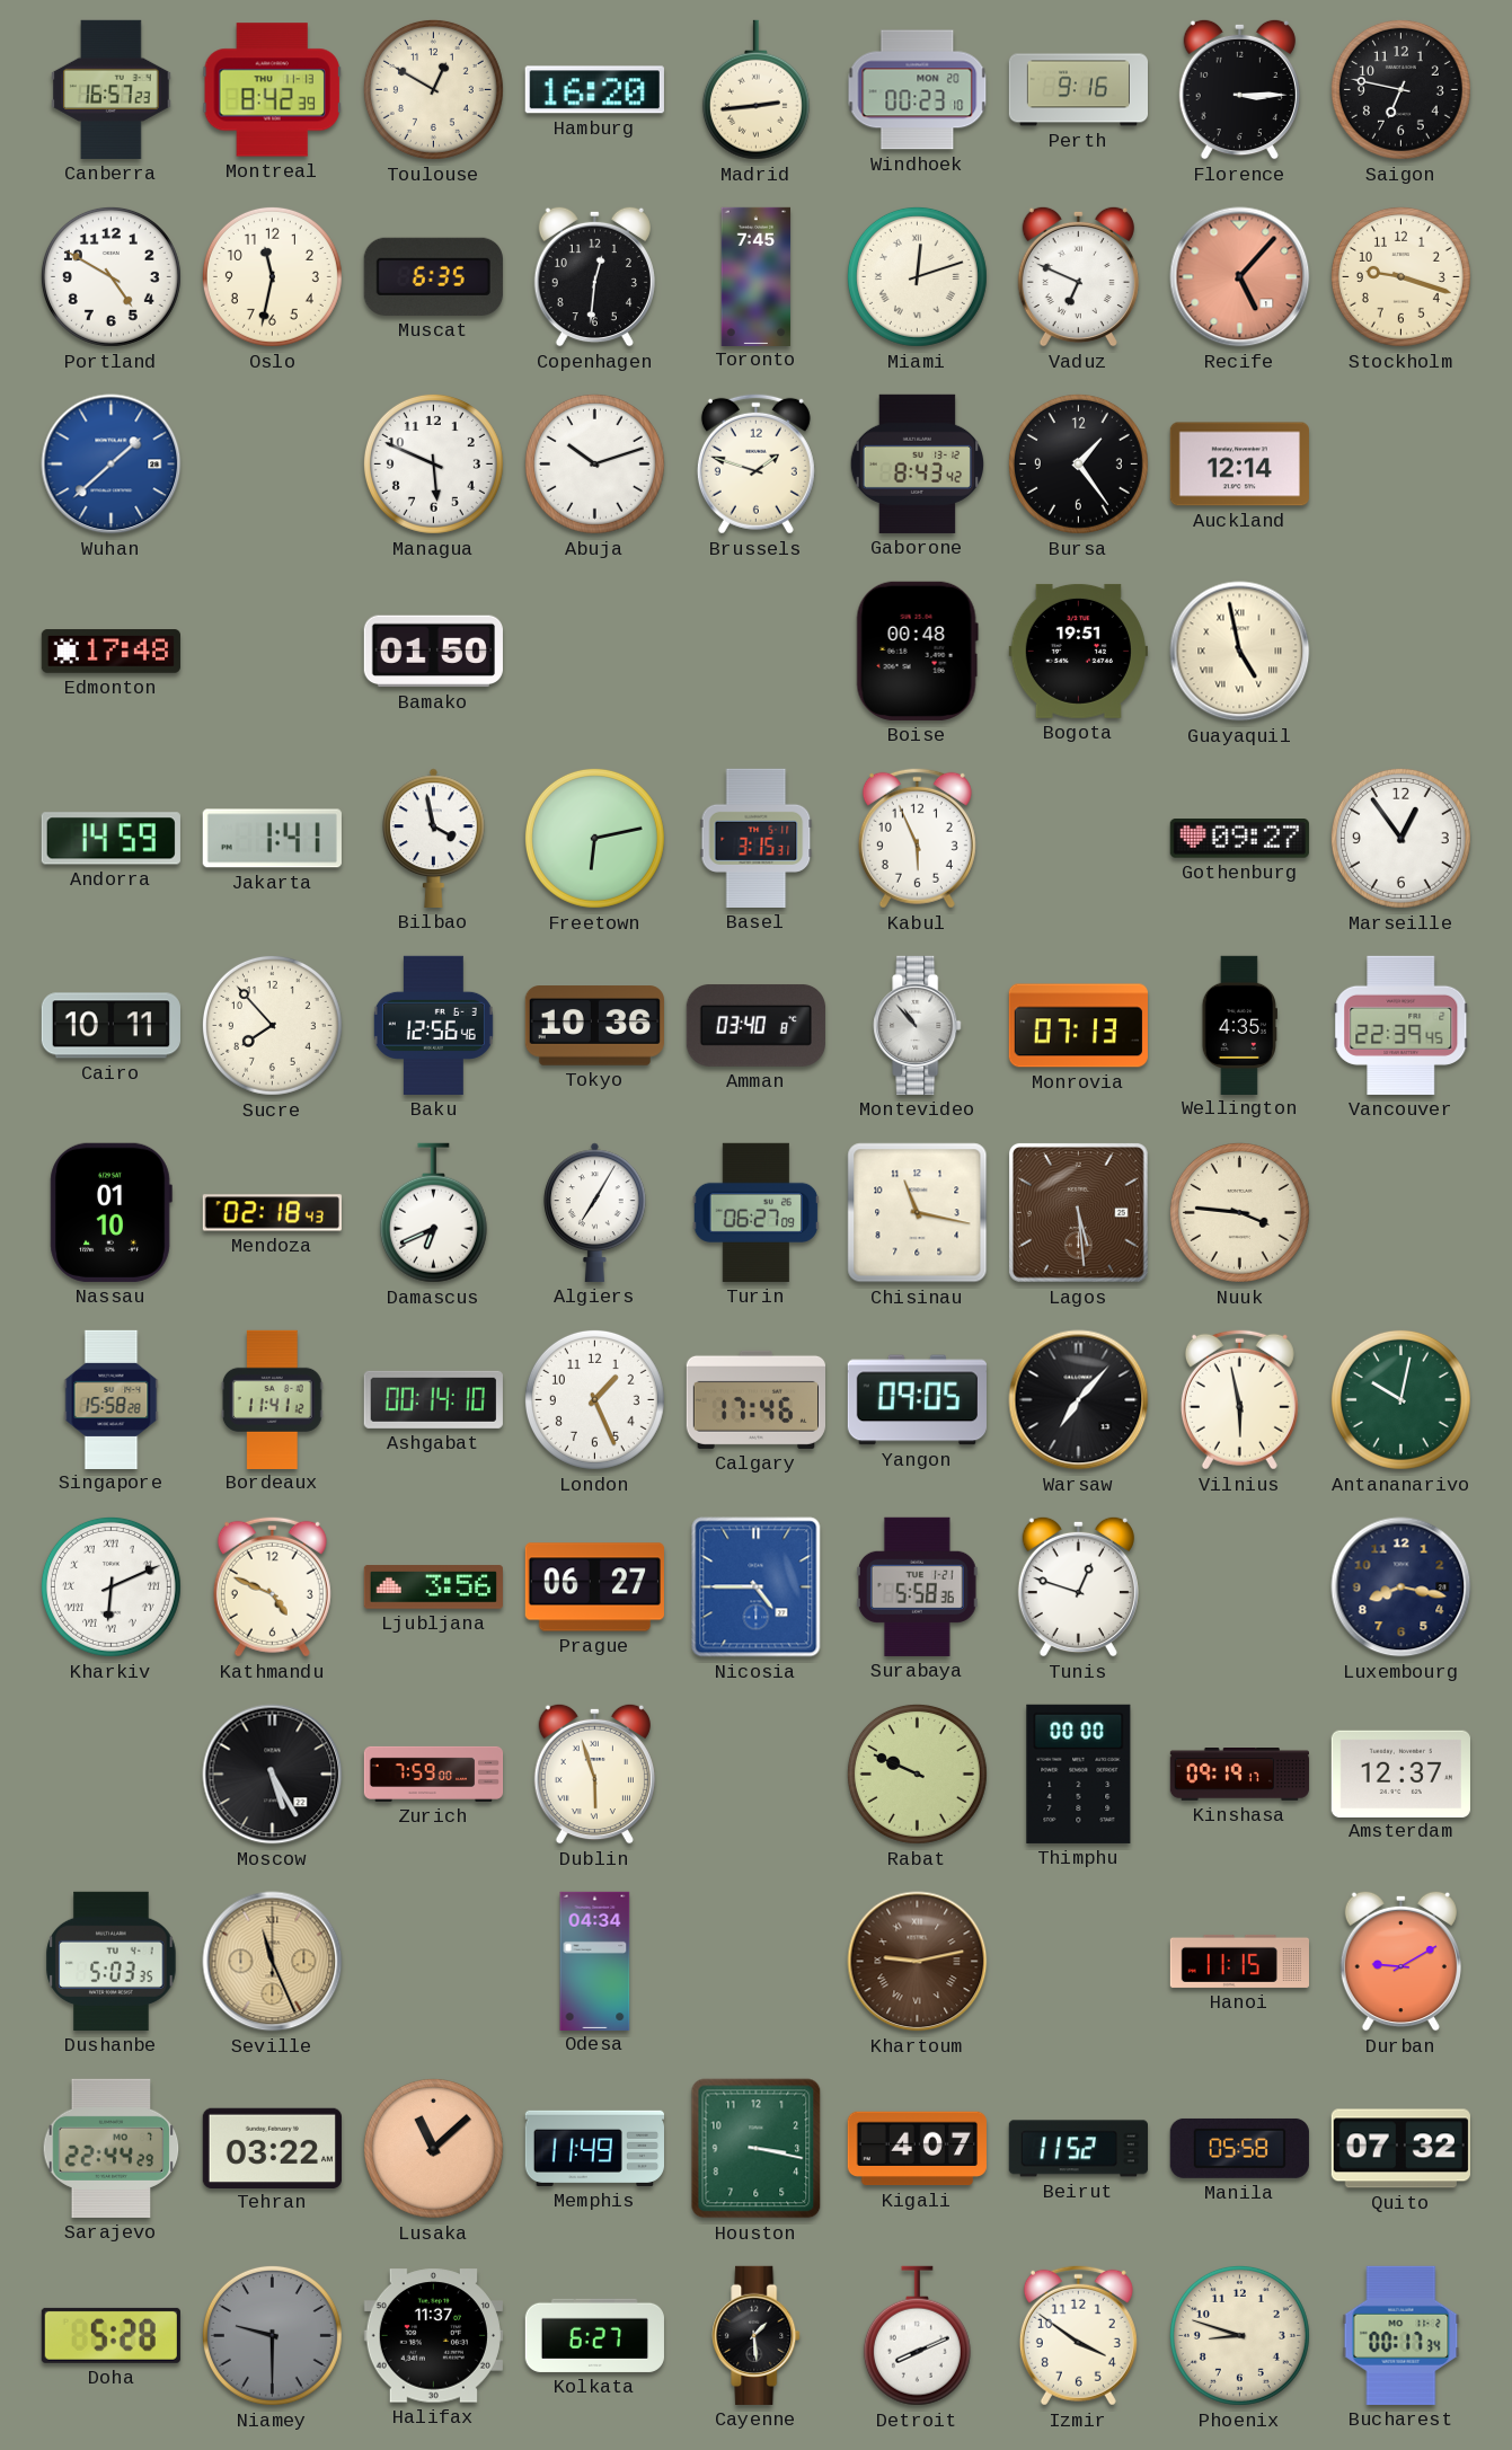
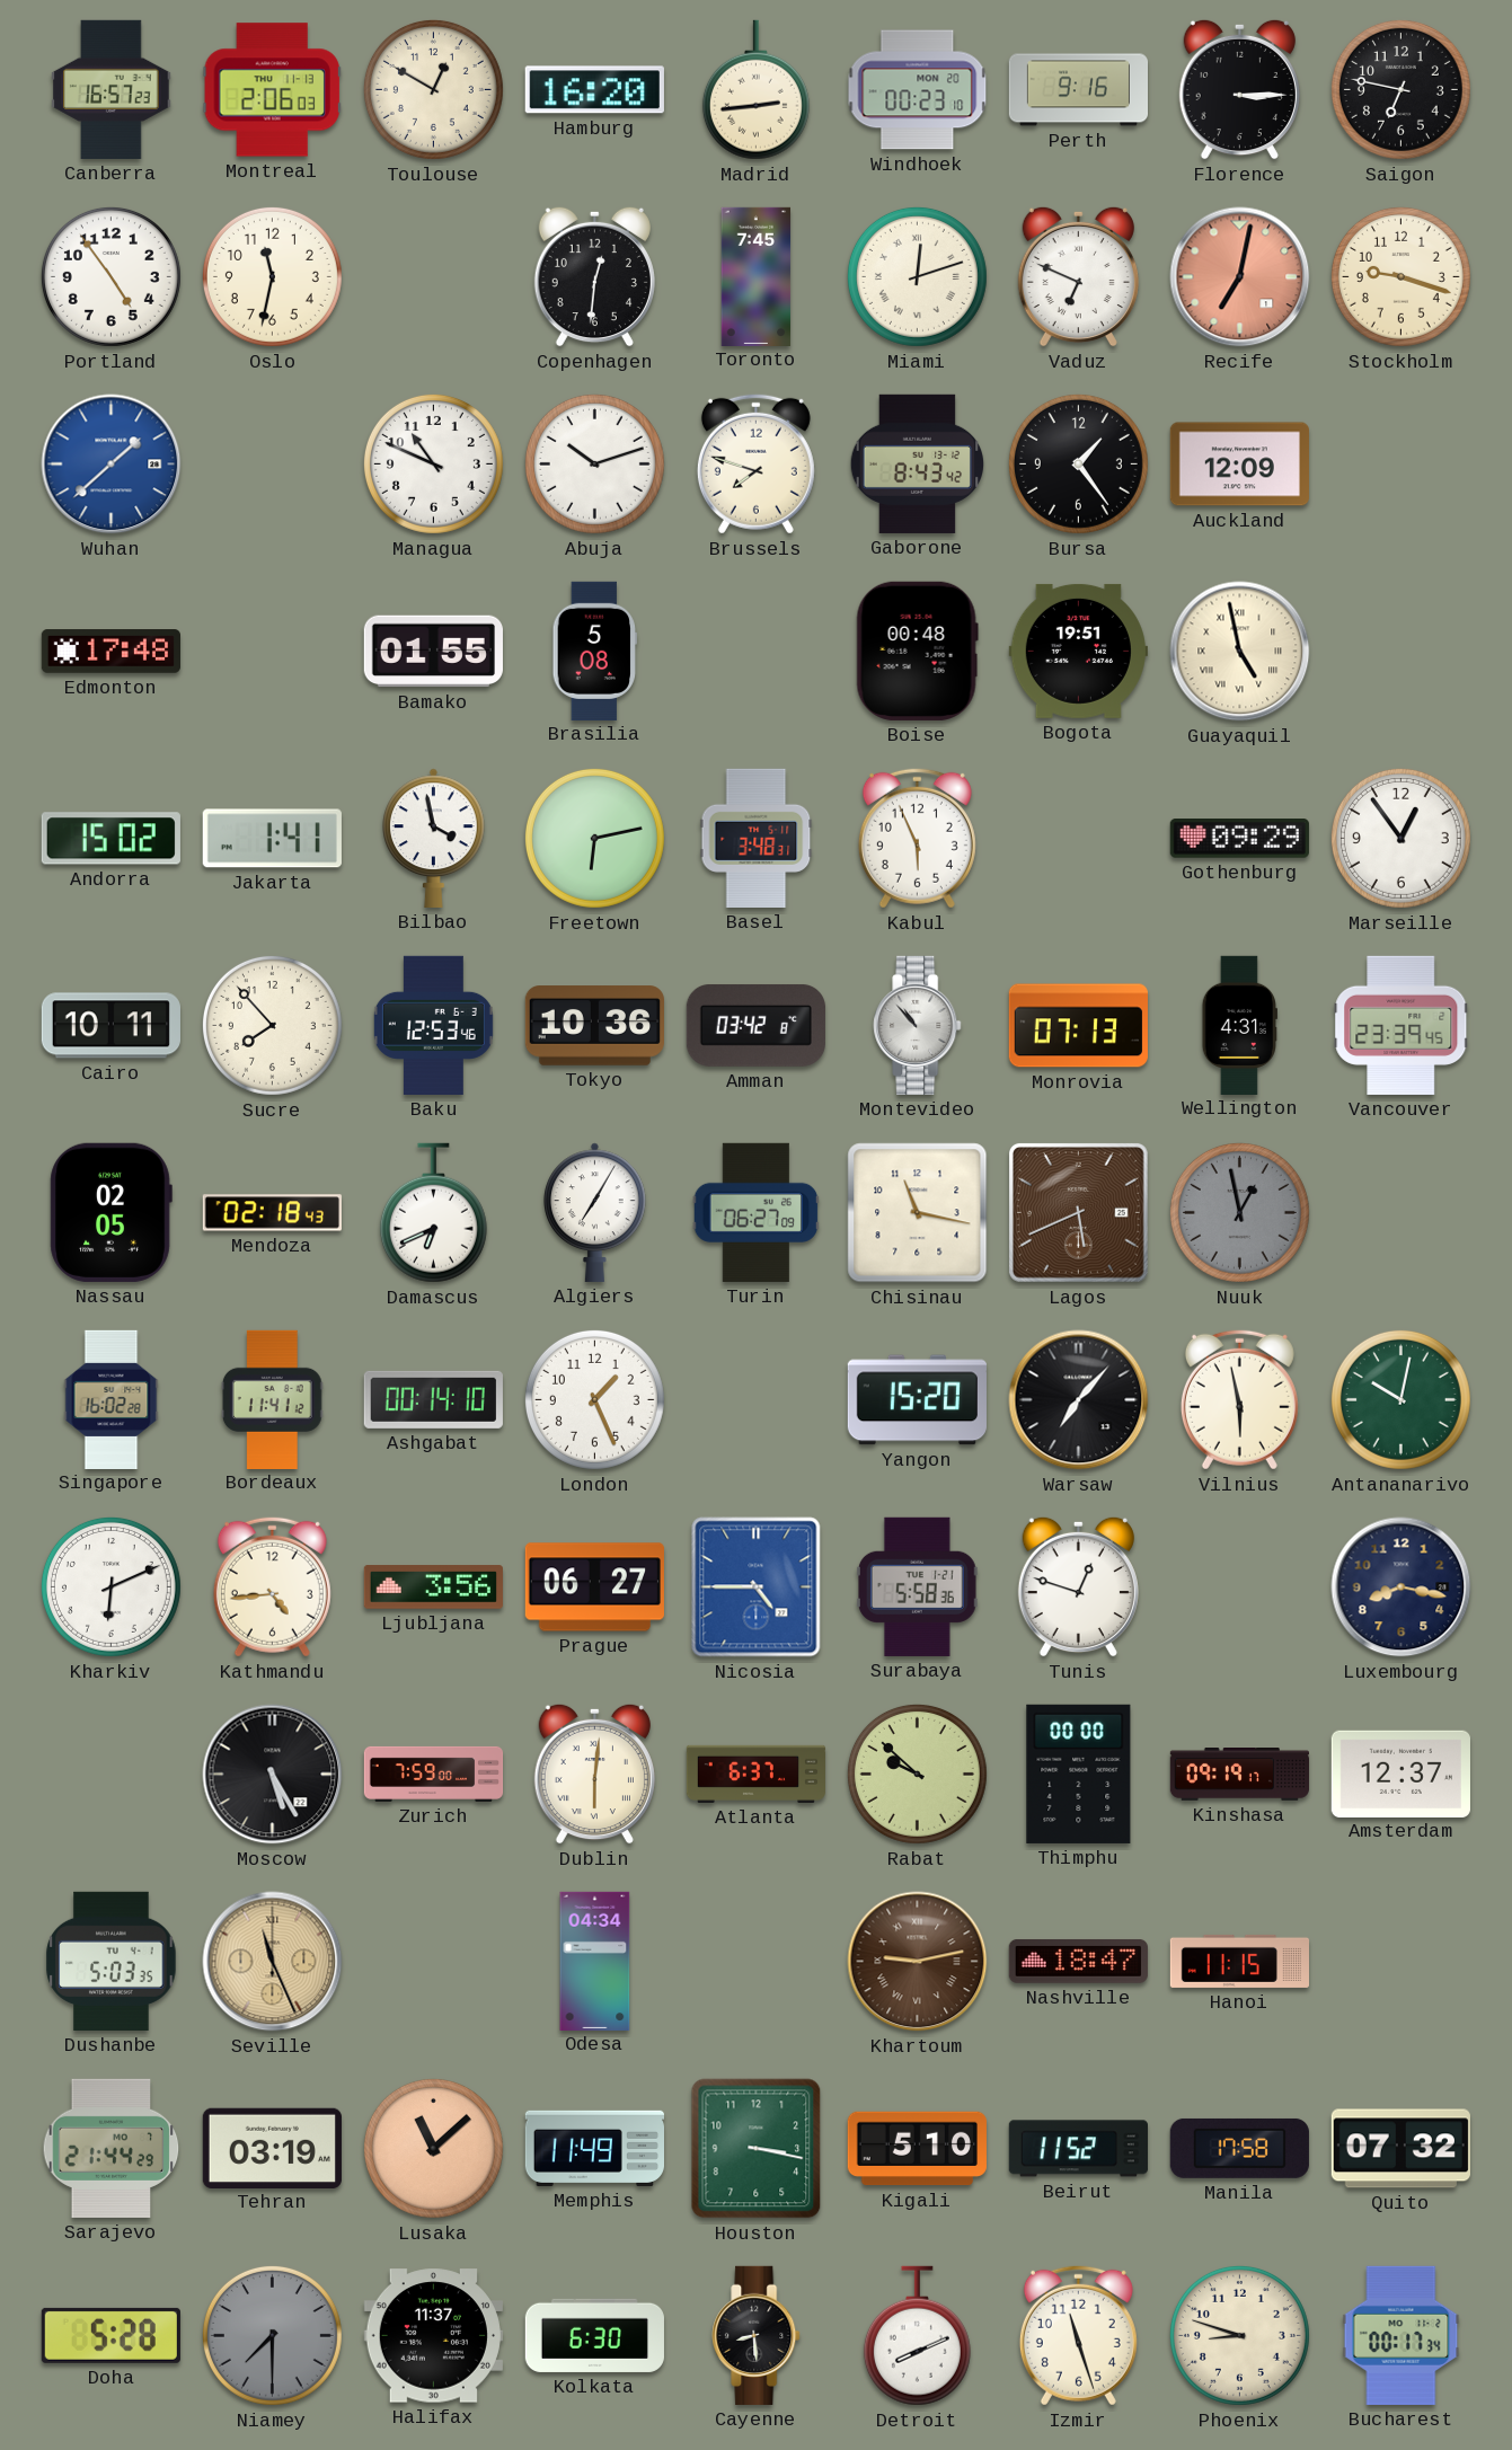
Montreal: 8:42 -> 2:06
Portland: 4:50 -> 4:54
Muscat: 6:35 -> none
Recife: 5:07 -> 7:02
Managua: 5:49 -> 10:49
Brussels: 1:48 -> 7:48
Auckland: 12:14 -> 12:09
Bamako: 01:50 -> 01:55
Brasilia: none -> 5:08
Andorra: 14:59 -> 15:02
Basel: 3:15 -> 3:48
Gothenburg: 09:27 -> 09:29
Baku: 12:56 -> 12:53
Amman: 03:40 -> 03:42
Wellington: 4:35 -> 4:31
Vancouver: 22:39 -> 23:39
Nassau: 01:10 -> 02:05
Lagos: 5:29 -> 5:41
Nuuk: 3:46 -> 12:58
Nuuk dial: cream -> grey
Singapore: 15:58 -> 16:02
Calgary: 17:46 -> none
Yangon: 09:05 -> 15:20
Kharkiv numerals: Roman -> Arabic
Kathmandu: 4:49 -> 4:44
Dublin: 5:57 -> 6:01
Atlanta: none -> 6:37
Rabat: 9:49 -> 9:52
Nashville: none -> 18:47
Durban: 9:10 -> none
Sarajevo: 22:44 -> 21:44
Tehran: 03:22 -> 03:19
Kigali: 4:07 -> 5:10
Manila: 05:58 -> 17:58
Niamey: 9:30 -> 7:30
Kolkata: 6:27 -> 6:30
Cayenne: 1:29 -> 8:29
Izmir: 3:51 -> 11:27
